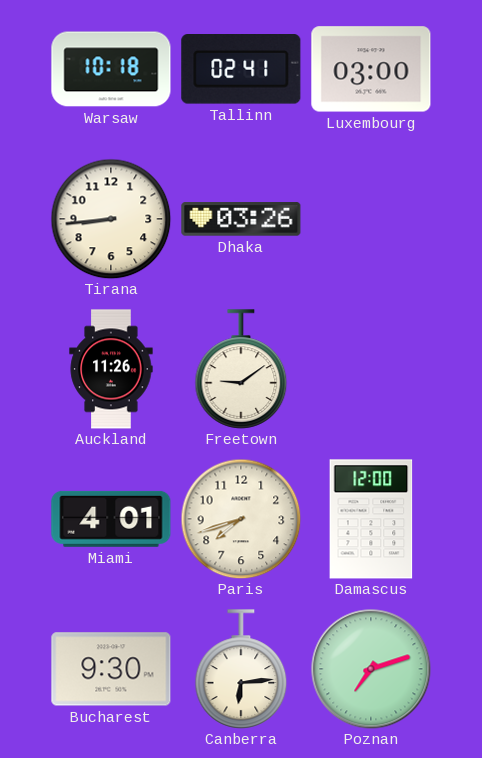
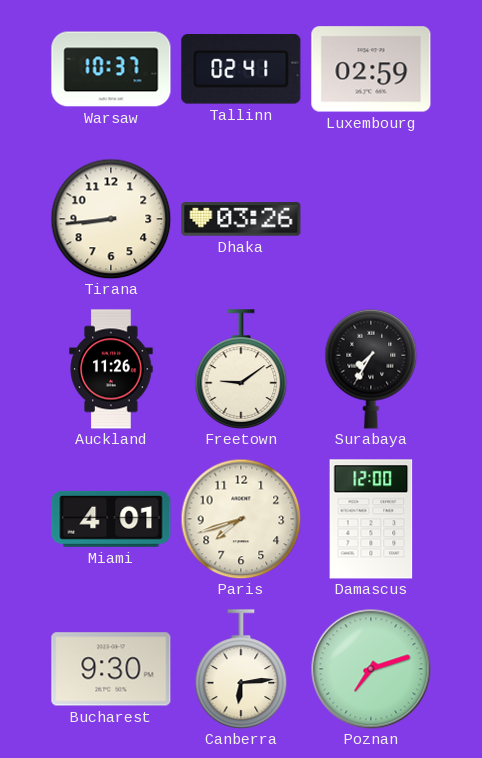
Warsaw: 10:18 -> 10:37
Luxembourg: 03:00 -> 02:59
Surabaya: none -> 7:35
